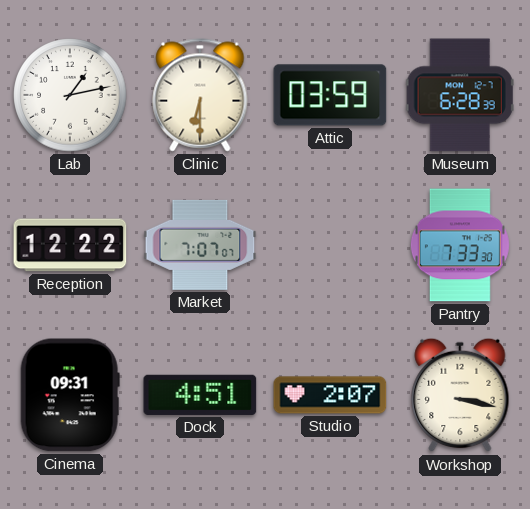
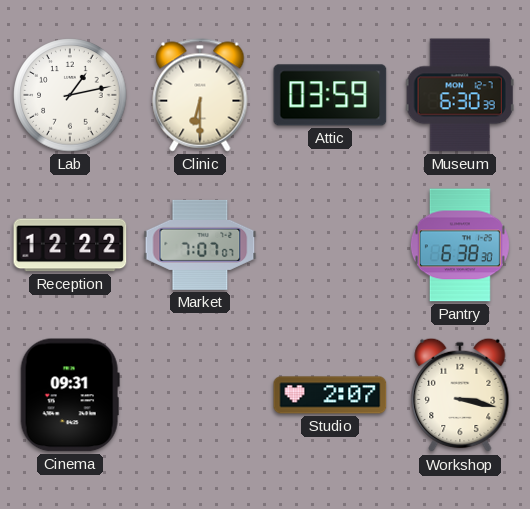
Museum: 6:28 -> 6:30
Pantry: 7:33 -> 6:38
Dock: 4:51 -> none
